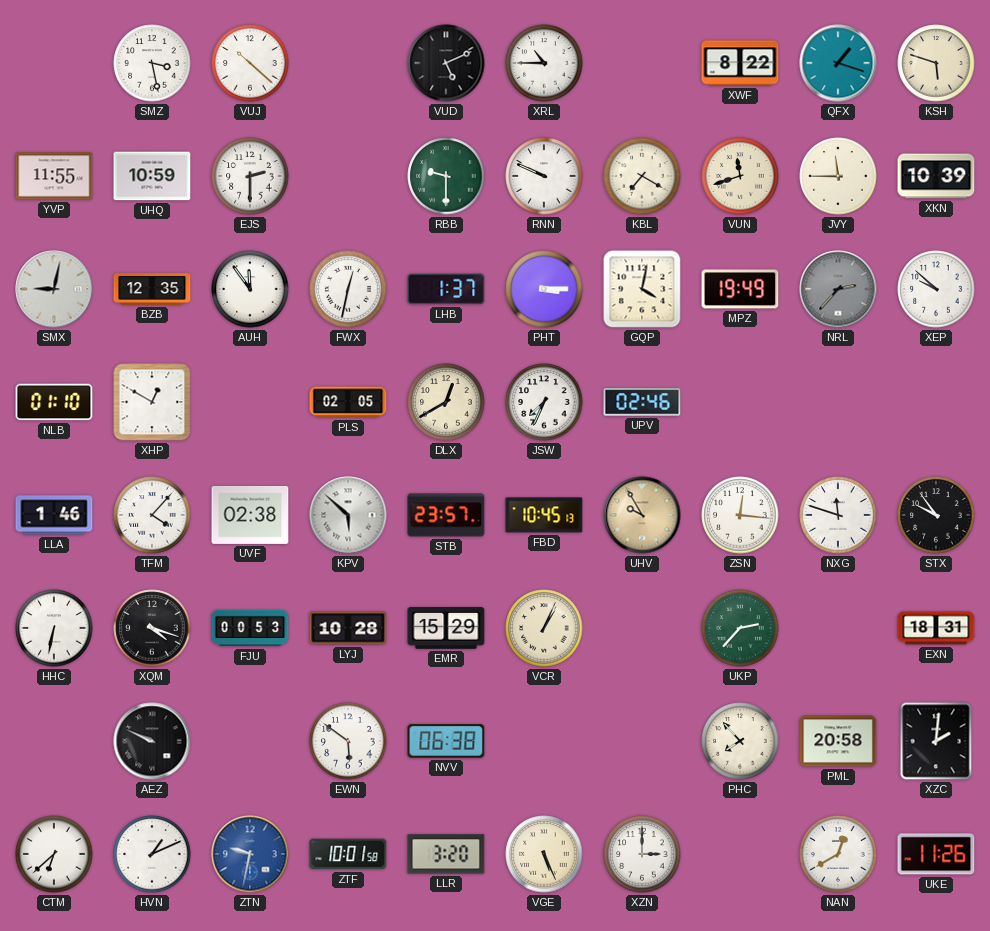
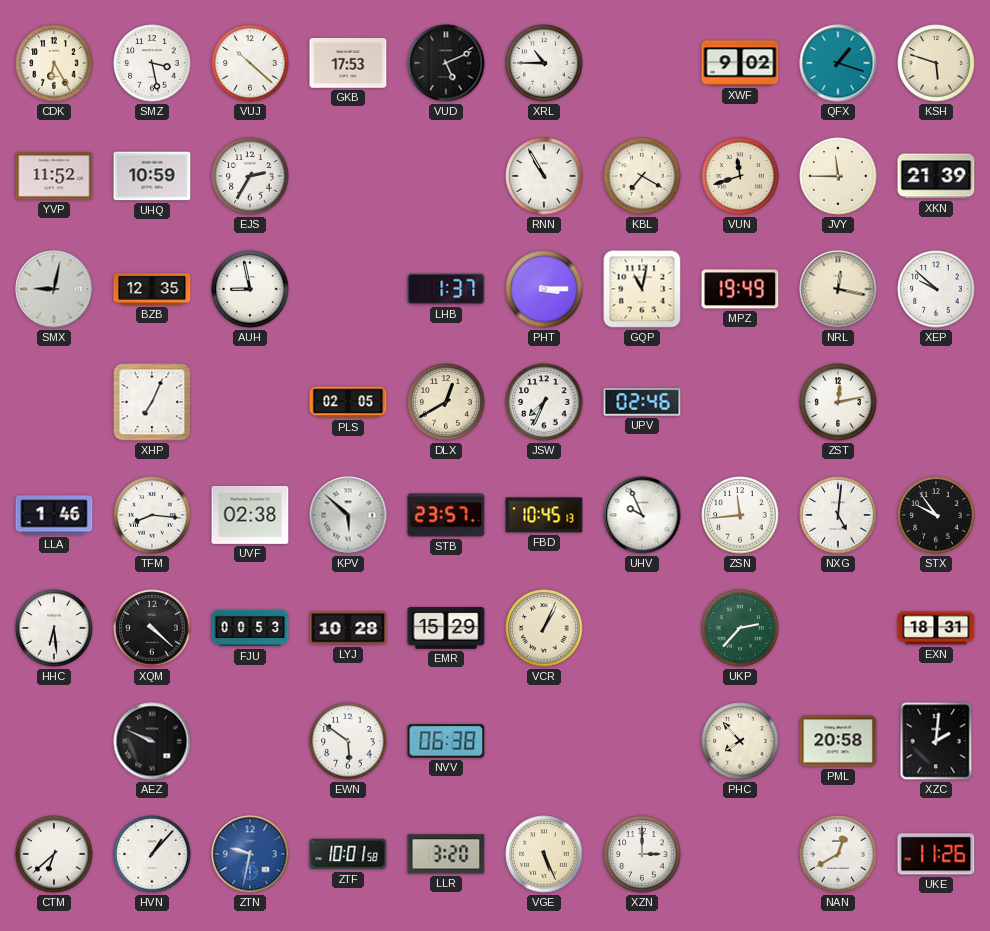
CDK: none -> 6:25
GKB: none -> 17:53
XWF: 8:22 -> 9:02
YVP: 11:55 -> 11:52
EJS: 2:30 -> 2:35
RBB: 9:30 -> none
RNN: 9:49 -> 10:55
XKN: 10:39 -> 21:39
AUH: 11:54 -> 8:58
FWX: 12:32 -> none
GQP: 4:02 -> 11:02
NRL: 2:37 -> 12:17
NRL dial: grey -> cream
NLB: 01:10 -> none
XHP: 12:50 -> 7:04
ZST: none -> 12:13
TFM: 4:07 -> 8:16
UHV: 9:55 -> 9:56
UHV dial: champagne -> white
ZSN: 12:16 -> 11:44
NXG: 11:48 -> 5:01
HHC: 6:32 -> 6:29
XQM: 4:18 -> 4:22
HVN: 1:11 -> 1:07
